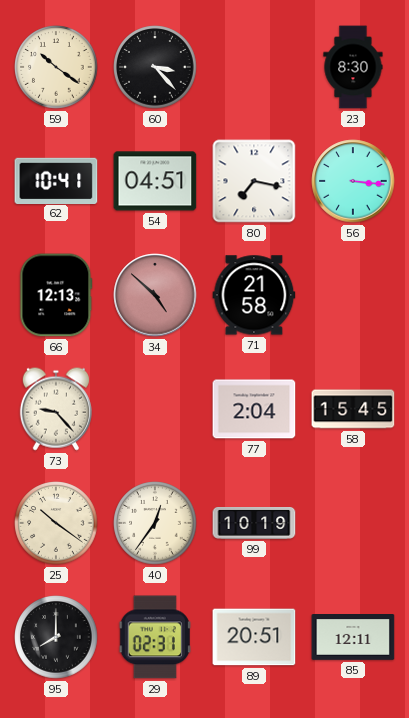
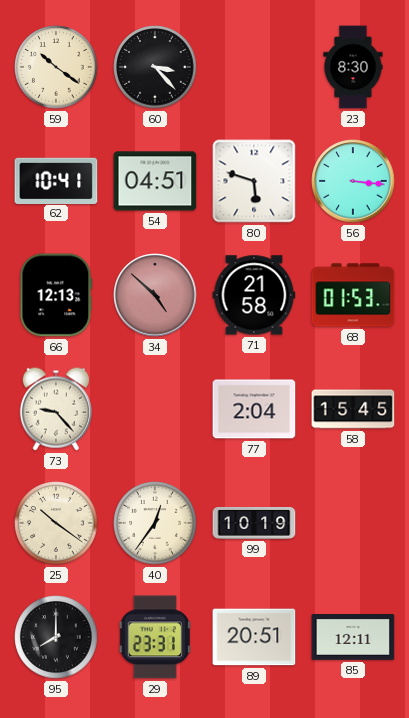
80: 7:17 -> 5:48
68: none -> 01:53
29: 02:31 -> 23:31
